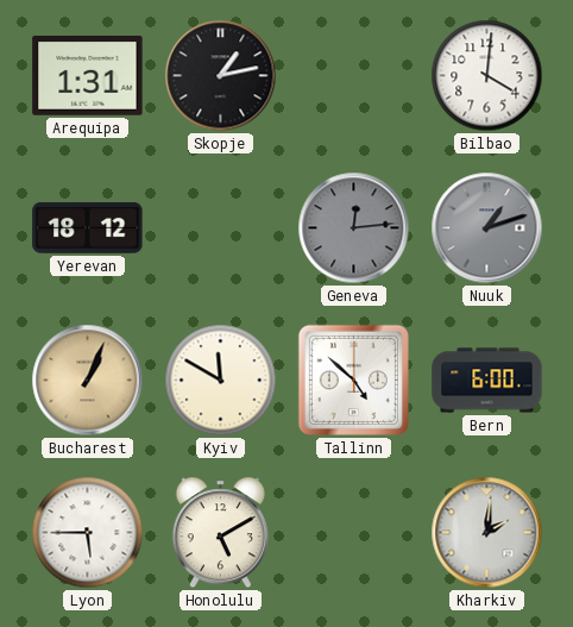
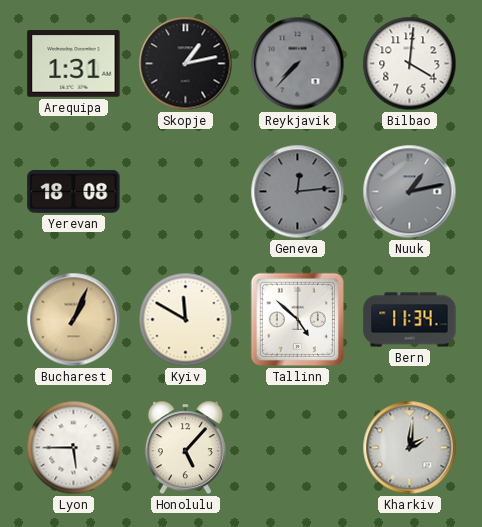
Reykjavik: none -> 7:37
Yerevan: 18:12 -> 18:08
Nuuk: 1:12 -> 1:13
Bern: 6:00 -> 11:34
Honolulu: 5:10 -> 5:07
